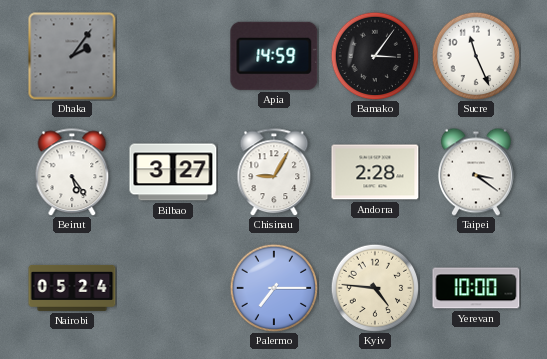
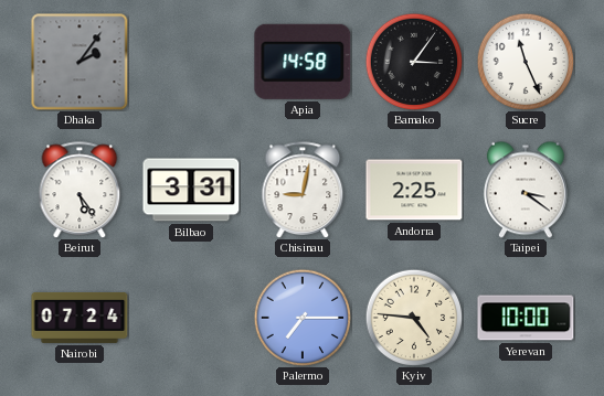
Apia: 14:59 -> 14:58
Bilbao: 3:27 -> 3:31
Chisinau: 9:05 -> 9:02
Andorra: 2:28 -> 2:25
Nairobi: 05:24 -> 07:24
